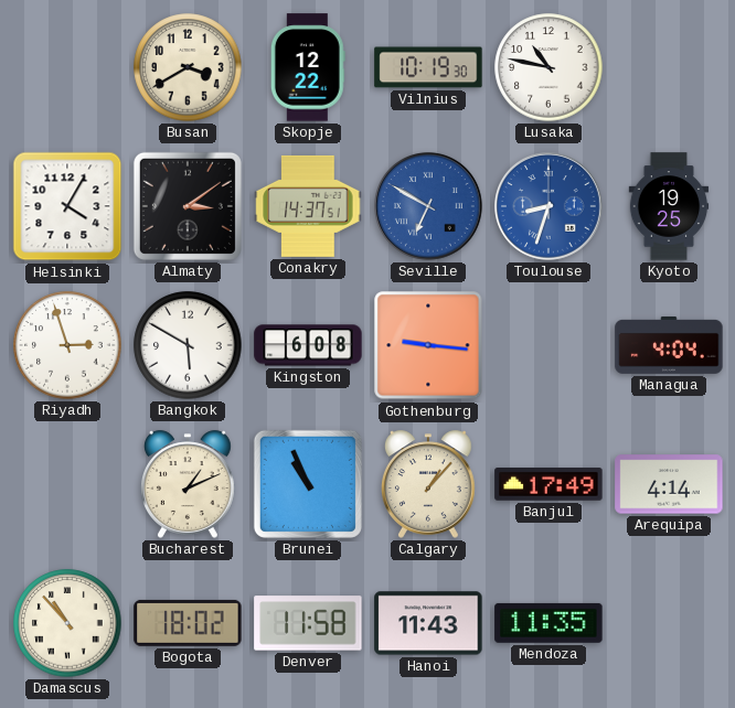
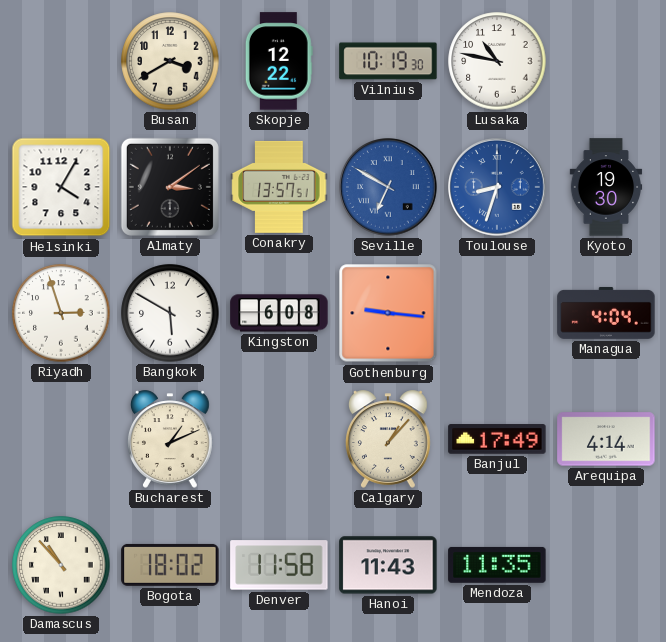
Conakry: 14:37 -> 13:57
Kyoto: 19:25 -> 19:30
Brunei: 10:56 -> none
